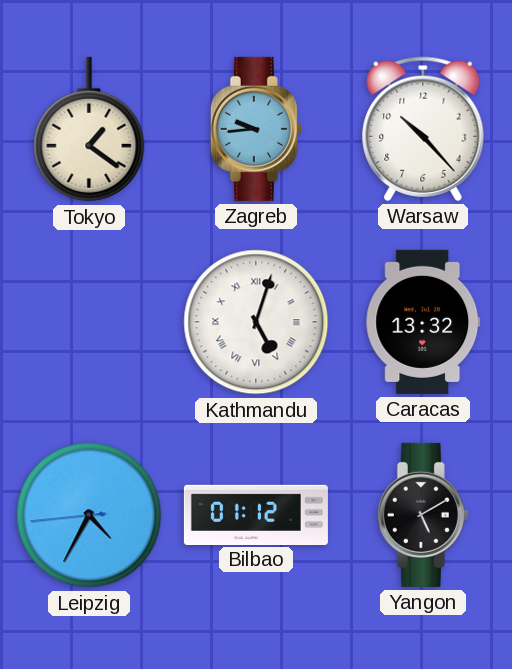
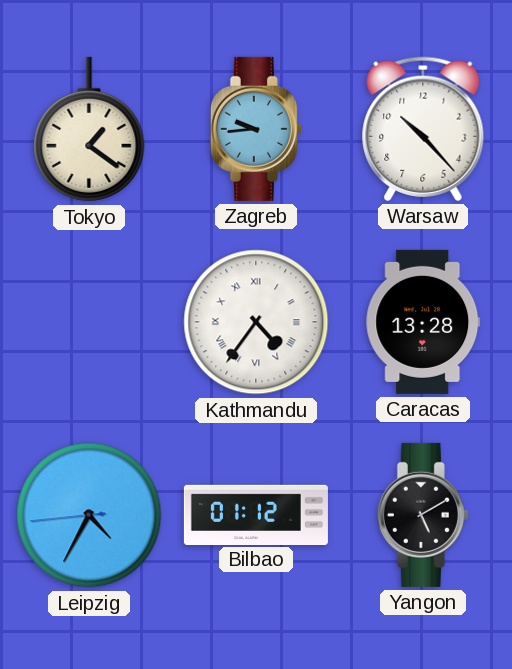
Kathmandu: 5:03 -> 4:36
Caracas: 13:32 -> 13:28
